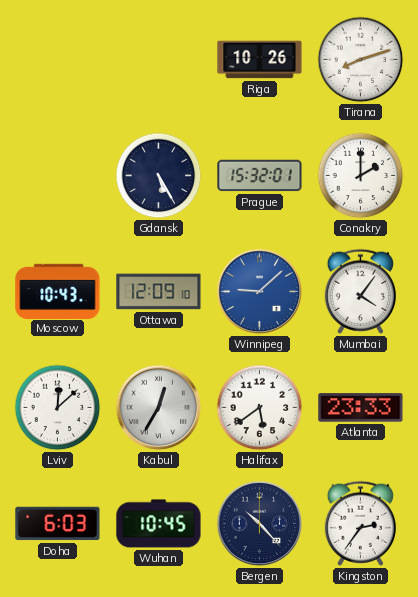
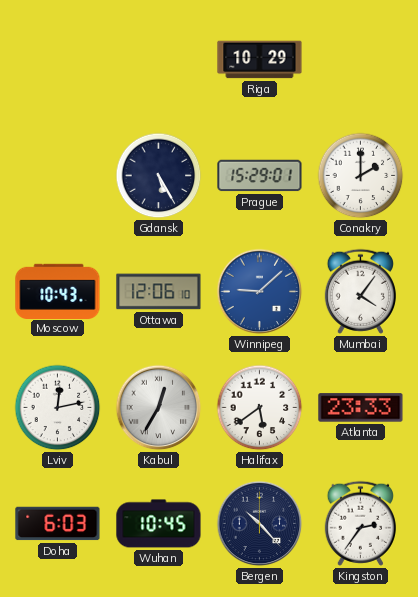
Riga: 10:26 -> 10:29
Tirana: 8:12 -> none
Prague: 15:32 -> 15:29
Ottawa: 12:09 -> 12:06
Lviv: 12:08 -> 12:13
